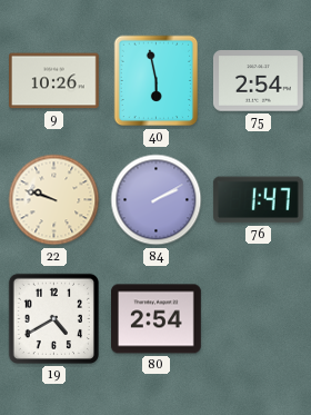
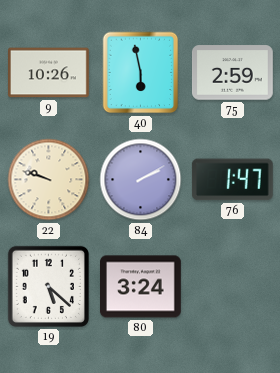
75: 2:54 -> 2:59
19: 4:40 -> 5:22
80: 2:54 -> 3:24
